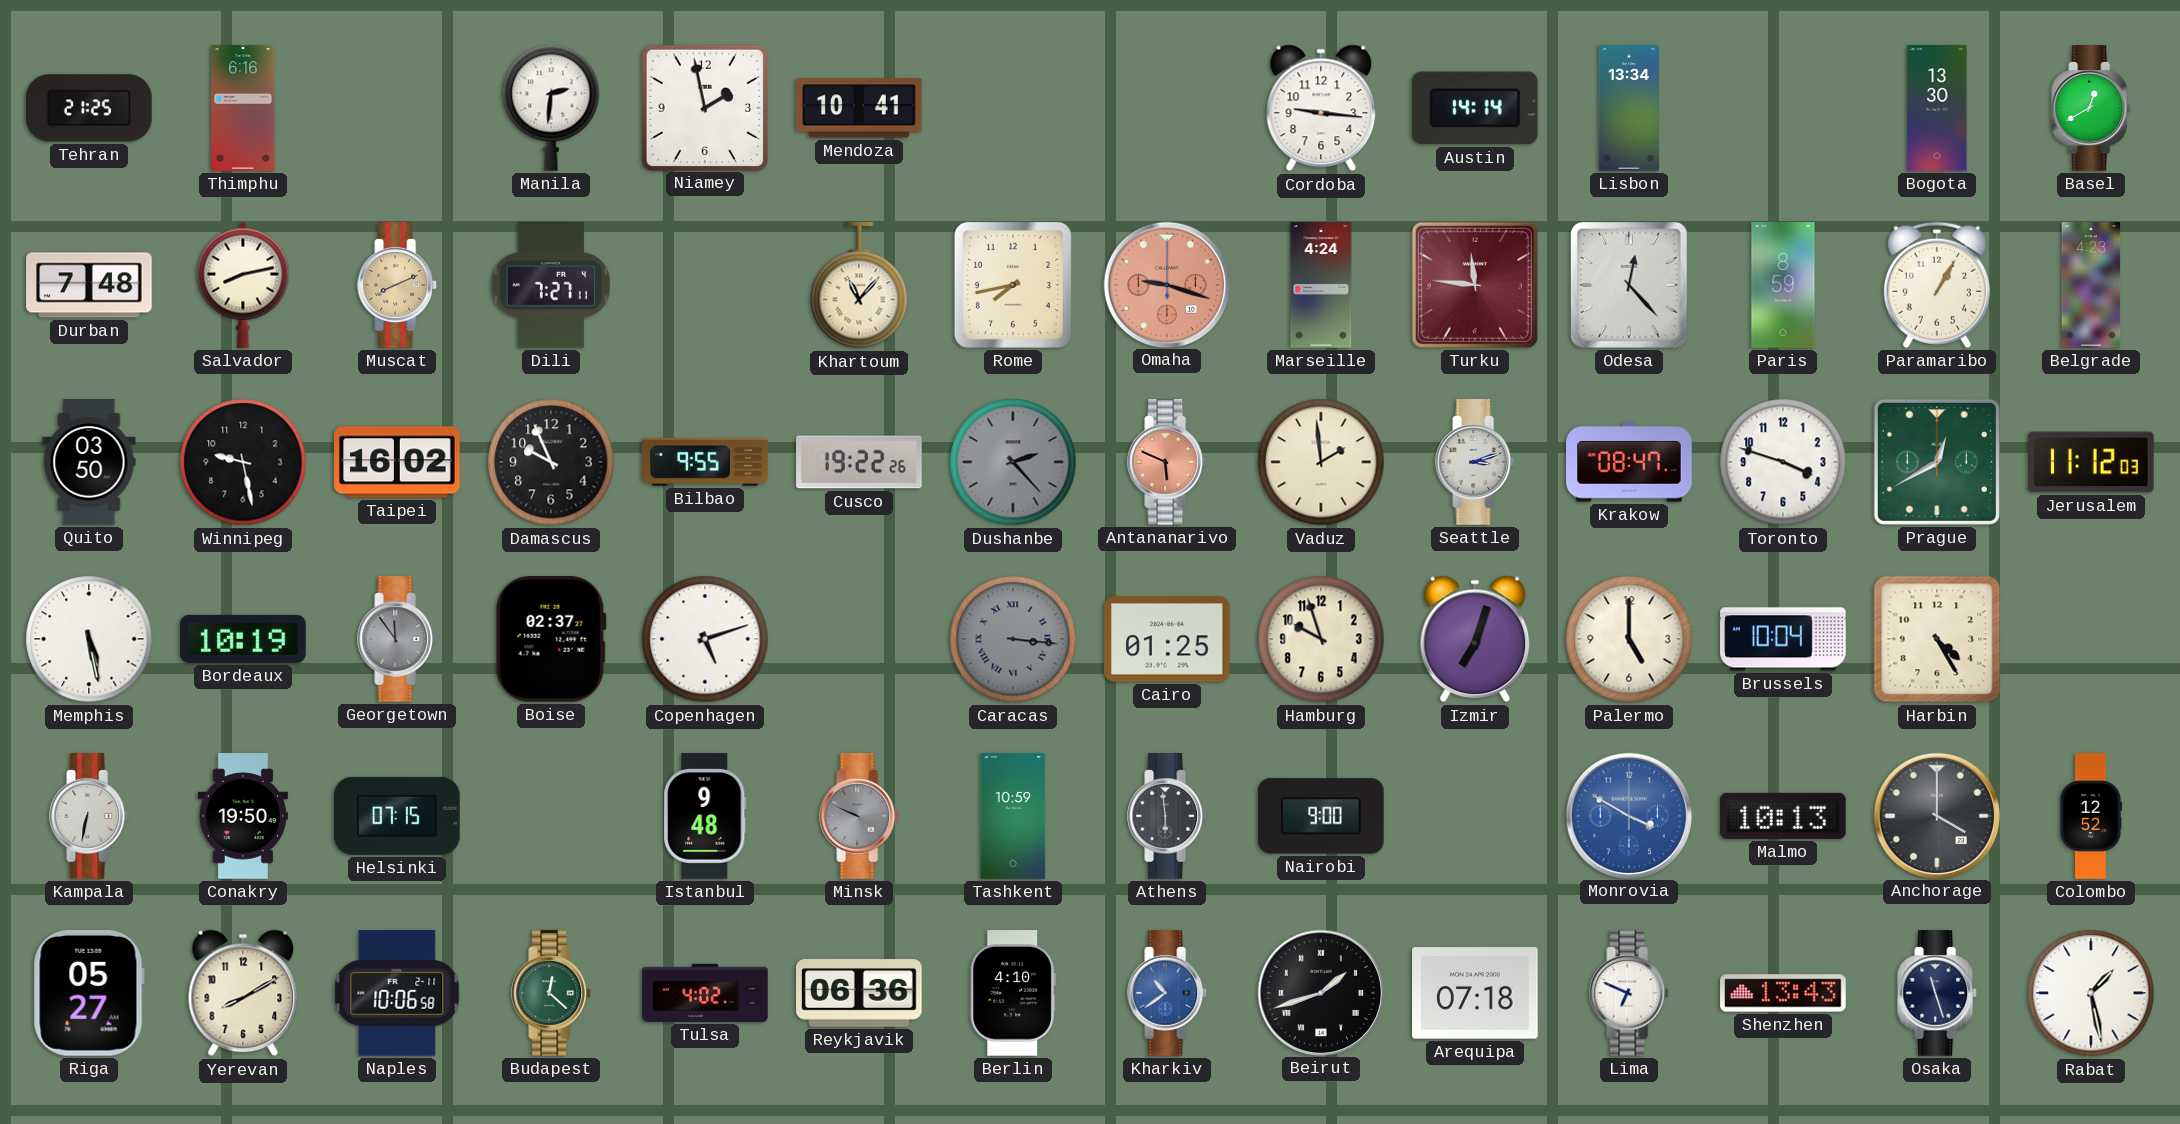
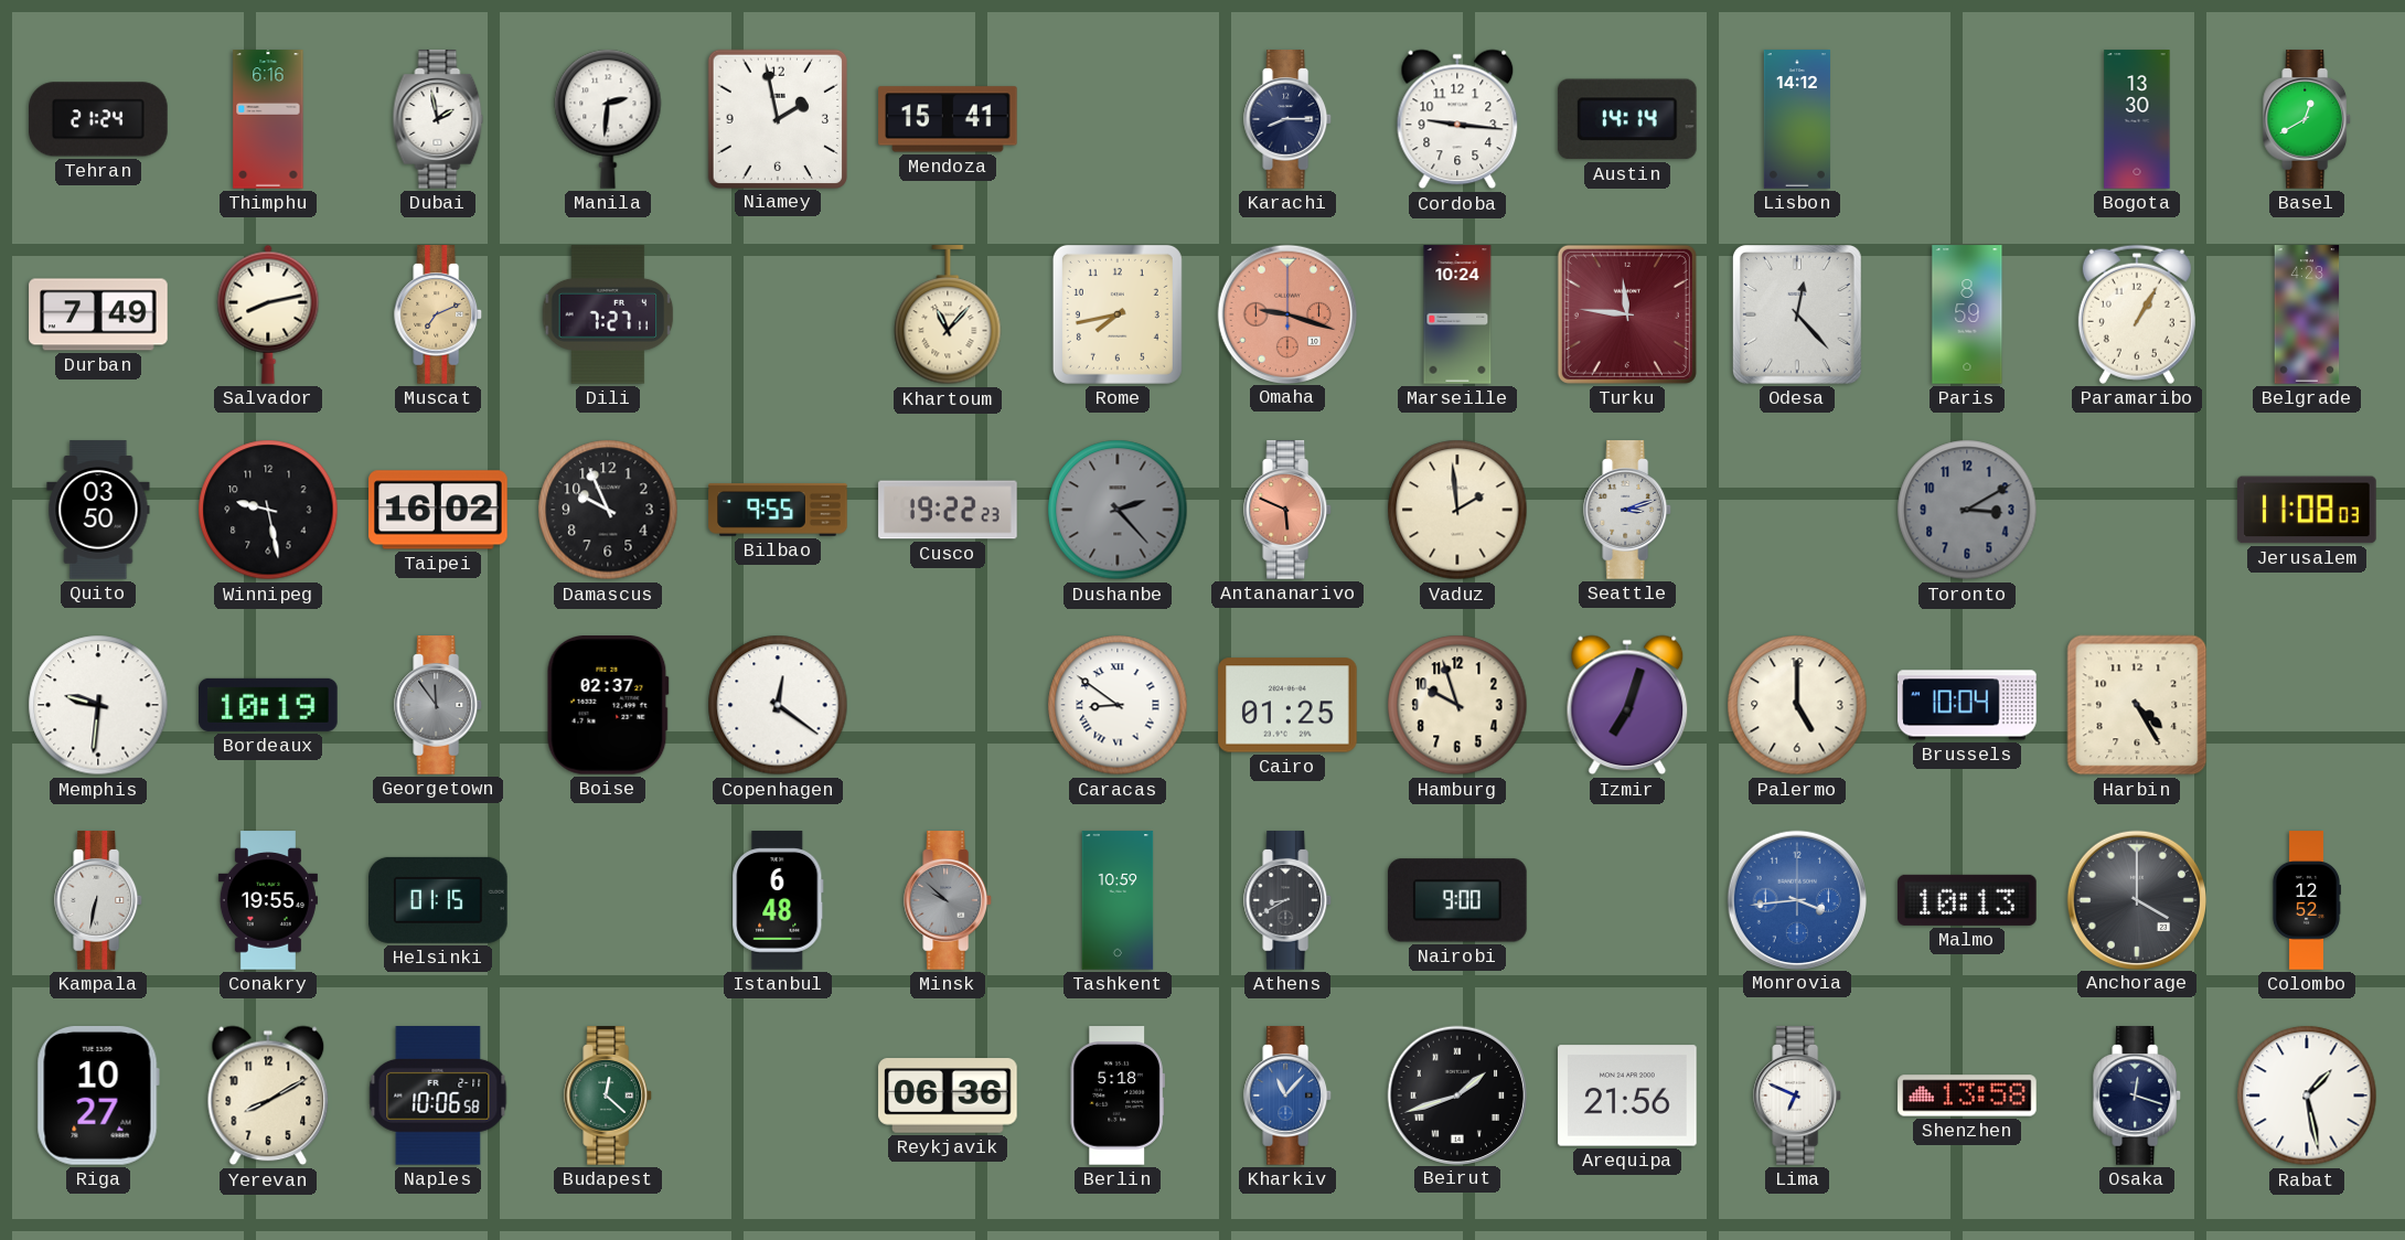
Tehran: 21:25 -> 21:24
Dubai: none -> 1:58
Mendoza: 10:41 -> 15:41
Karachi: none -> 8:15
Lisbon: 13:34 -> 14:12
Durban: 7:48 -> 7:49
Muscat: 8:11 -> 7:11
Marseille: 4:24 -> 10:24
Cusco: 19:22:26 -> 19:22:23
Krakow: 08:47 -> none
Toronto: 3:48 -> 3:10
Toronto dial: white -> grey
Prague: 12:40 -> none
Jerusalem: 11:12 -> 11:08
Memphis: 5:28 -> 9:31
Copenhagen: 5:12 -> 12:21
Caracas: 3:16 -> 8:51
Caracas dial: grey -> white
Conakry: 19:50 -> 19:55
Helsinki: 07:15 -> 01:15
Istanbul: 9:48 -> 6:48
Minsk: 9:49 -> 9:52
Athens: 5:59 -> 8:40
Monrovia: 3:50 -> 3:44
Riga: 05:27 -> 10:27
Tulsa: 4:02 -> none
Berlin: 4:10 -> 5:18
Kharkiv: 10:39 -> 11:07
Arequipa: 07:18 -> 21:56
Shenzhen: 13:43 -> 13:58
Osaka: 11:27 -> 12:18
